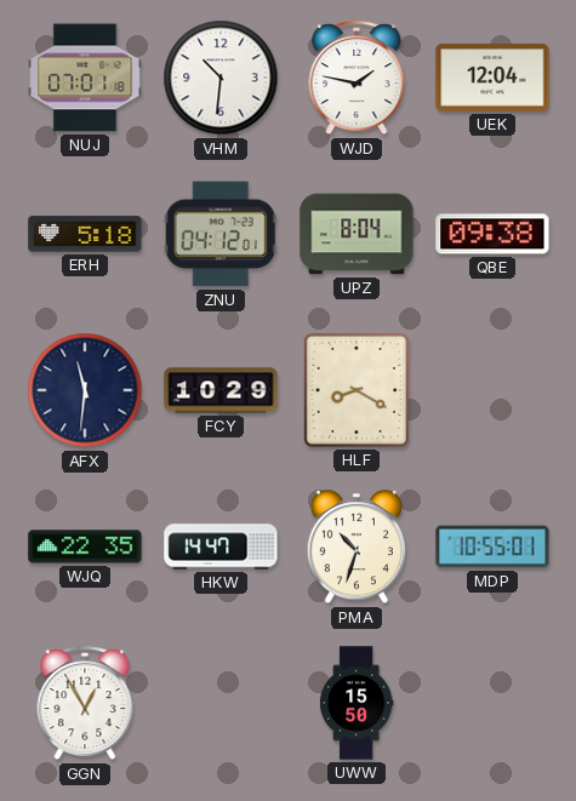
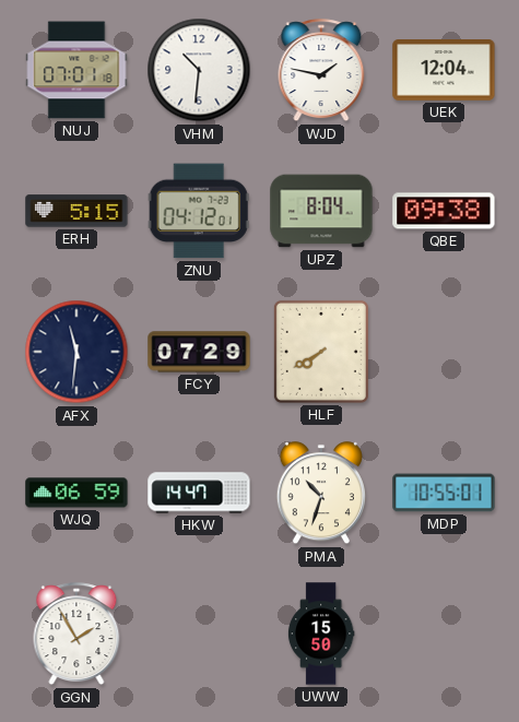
ERH: 5:18 -> 5:15
FCY: 10:29 -> 07:29
HLF: 8:20 -> 7:40
WJQ: 22:35 -> 06:59
GGN: 12:55 -> 1:55
